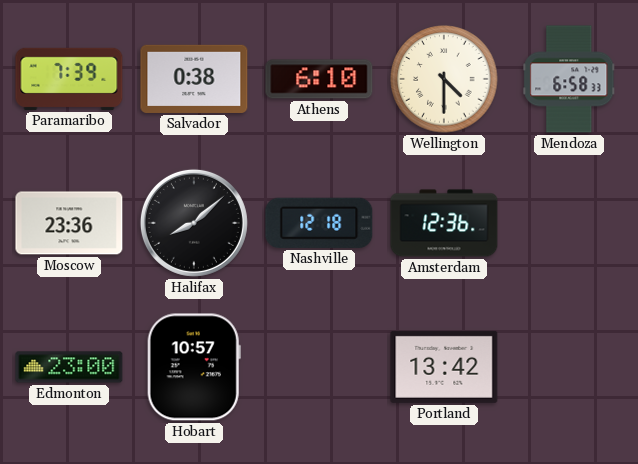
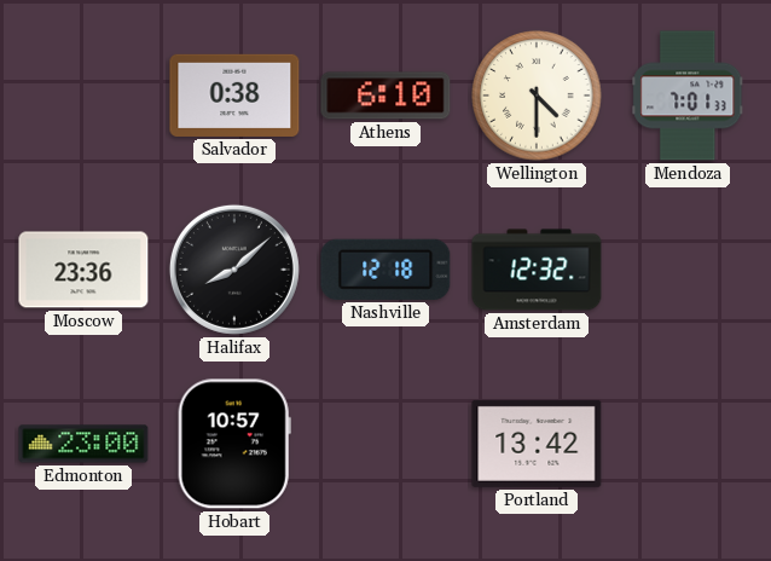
Paramaribo: 7:39 -> none
Mendoza: 6:58 -> 7:01
Amsterdam: 12:36 -> 12:32
